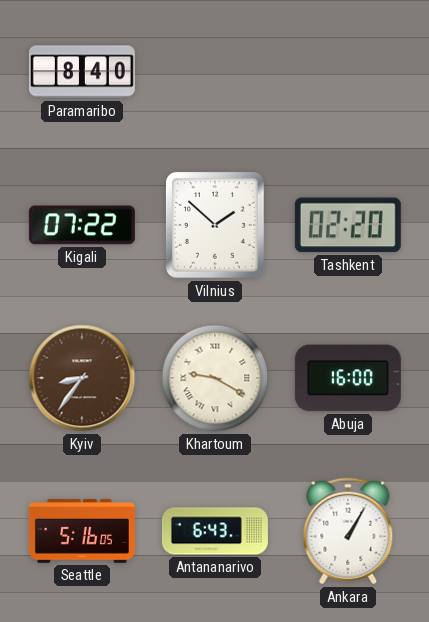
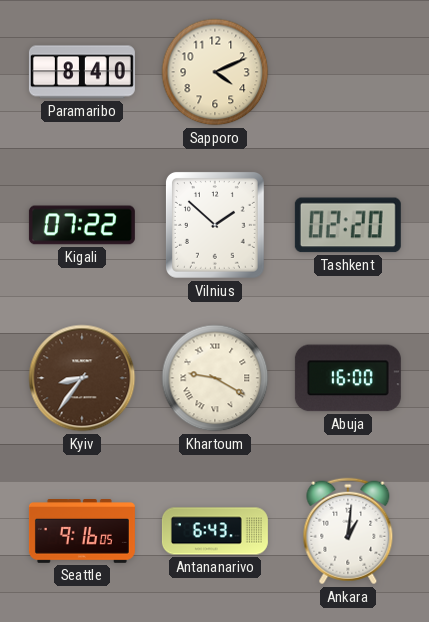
Sapporo: none -> 4:11
Seattle: 5:16 -> 9:16
Ankara: 1:05 -> 1:01
